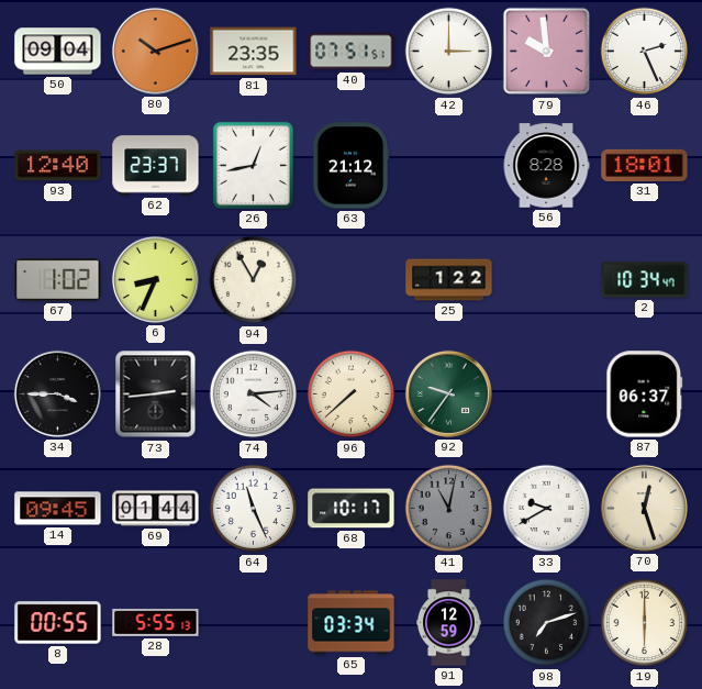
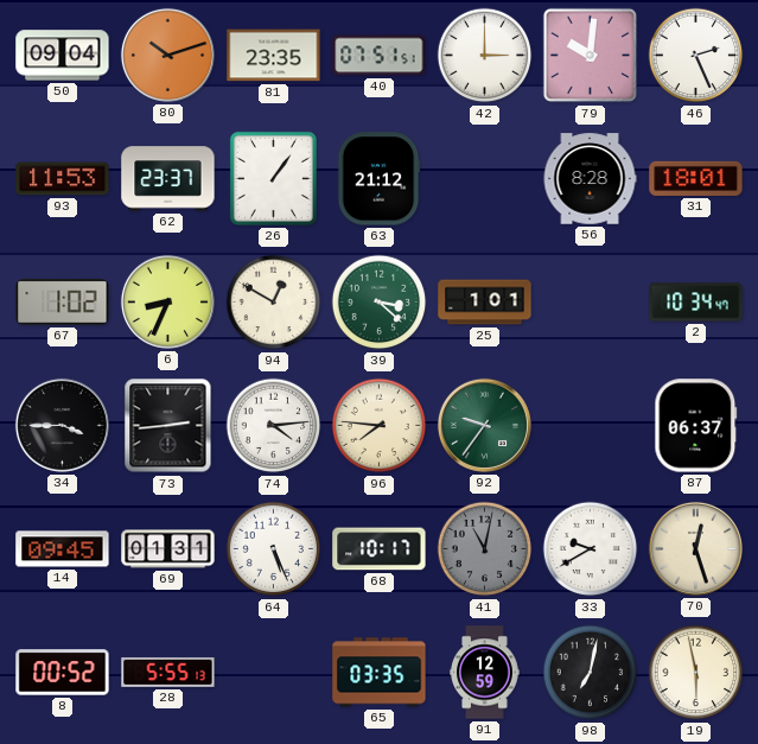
79: 9:59 -> 10:01
93: 12:40 -> 11:53
26: 12:43 -> 1:06
94: 12:55 -> 12:50
39: none -> 3:22
25: 1:22 -> 1:01
96: 7:38 -> 7:46
69: 01:44 -> 01:31
64: 11:26 -> 5:26
8: 00:55 -> 00:52
65: 03:34 -> 03:35
98: 7:12 -> 7:02
19: 6:00 -> 5:58
